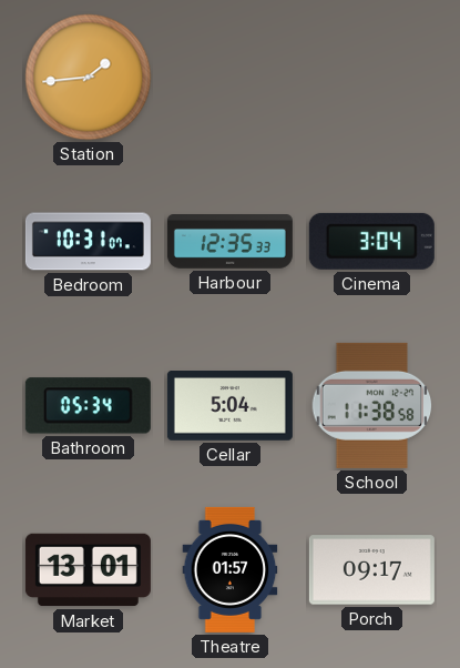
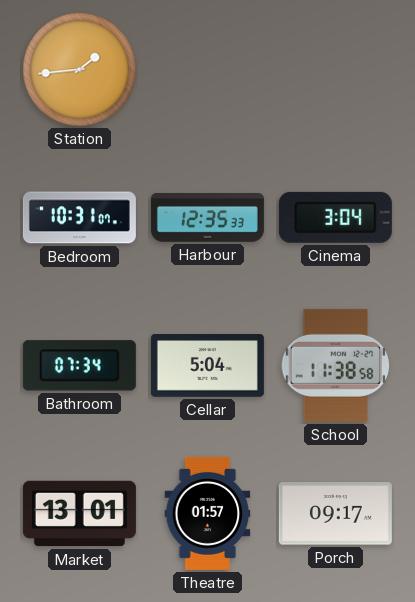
Bathroom: 05:34 -> 07:34
